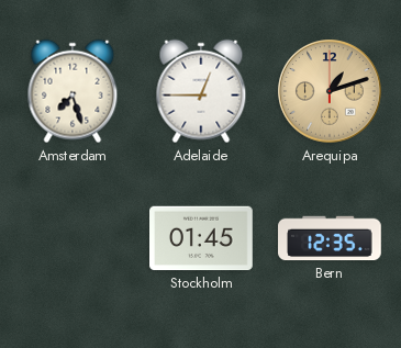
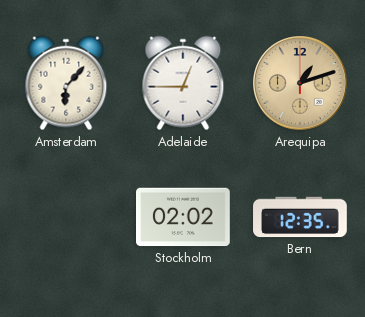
Amsterdam: 7:27 -> 6:07
Stockholm: 01:45 -> 02:02
